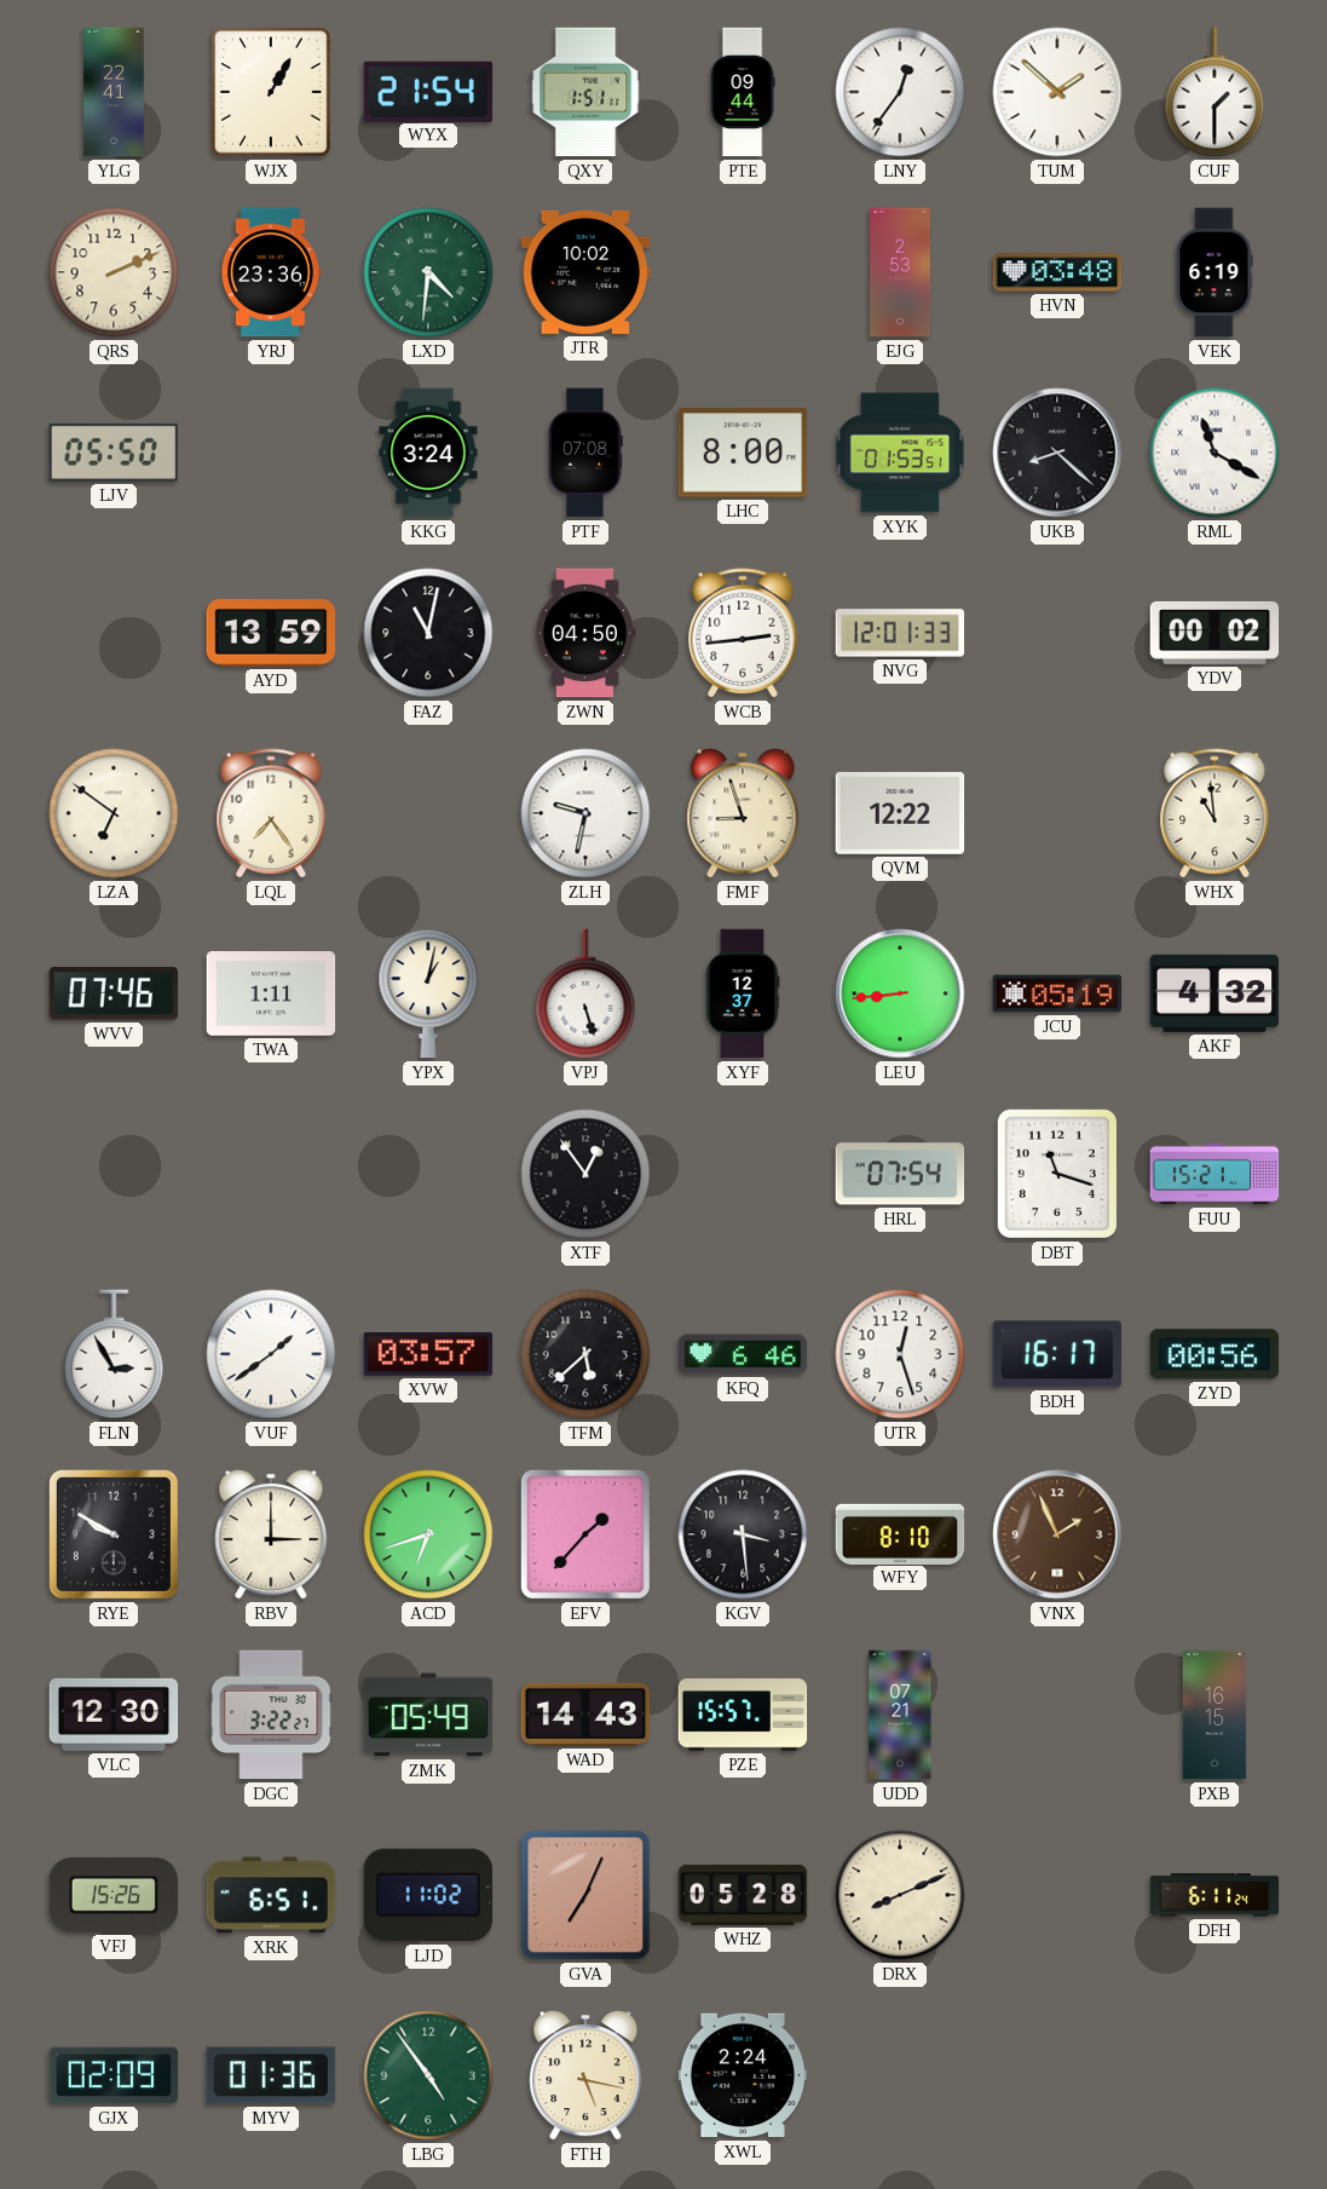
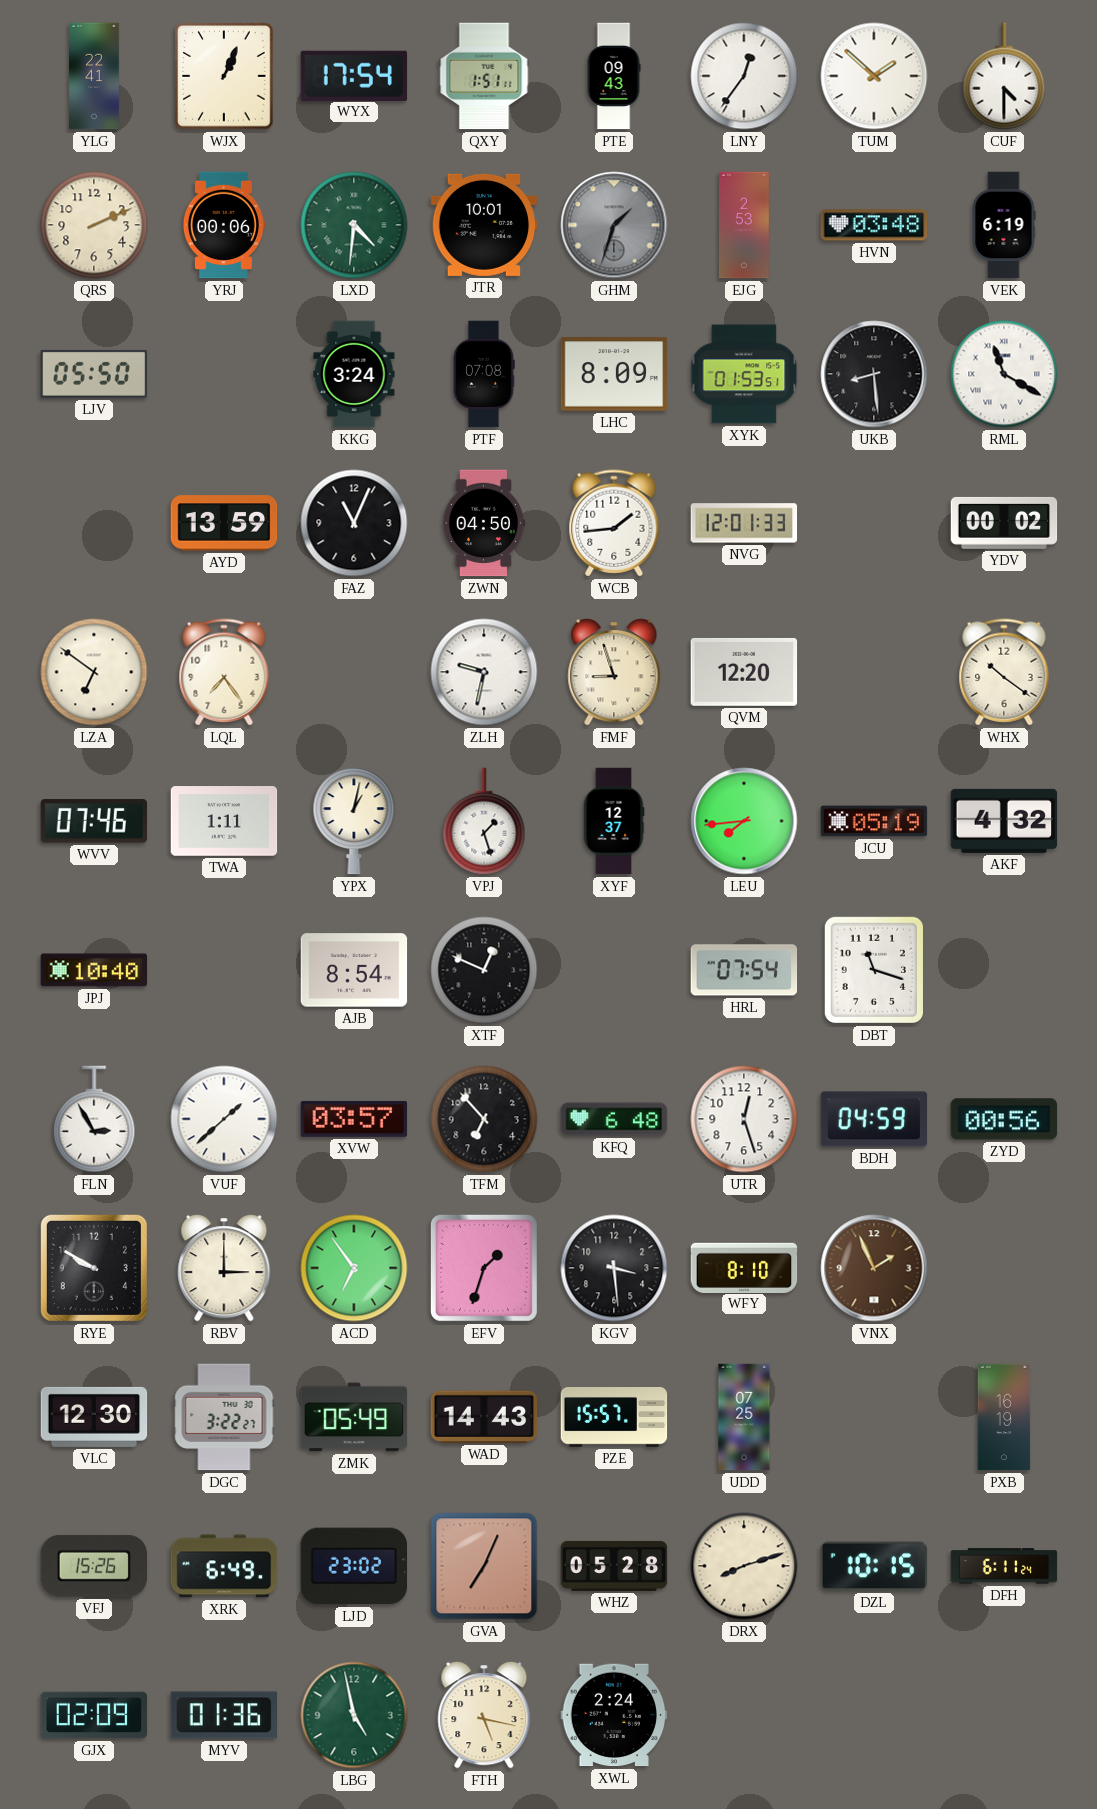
WJX: 1:05 -> 1:04
WYX: 21:54 -> 17:54
PTE: 09:44 -> 09:43
CUF: 1:30 -> 4:30
YRJ: 23:36 -> 00:06
JTR: 10:02 -> 10:01
GHM: none -> 1:33
LHC: 8:00 -> 8:09
UKB: 8:22 -> 8:29
FAZ: 11:02 -> 11:04
WCB: 2:44 -> 1:44
QVM: 12:22 -> 12:20
WHX: 10:59 -> 10:21
VPJ: 5:27 -> 1:27
LEU: 8:44 -> 7:44
JPJ: none -> 10:40
AJB: none -> 8:54
XTF: 12:54 -> 12:49
FUU: 15:21 -> none
VUF: 1:39 -> 1:38
TFM: 5:38 -> 6:53
KFQ: 6:46 -> 6:48
BDH: 16:17 -> 04:59
ACD: 6:42 -> 6:54
EFV: 1:37 -> 1:33
UDD: 07:21 -> 07:25
PXB: 16:15 -> 16:19
XRK: 6:51 -> 6:49
LJD: 11:02 -> 23:02
DRX: 8:11 -> 8:12
DZL: none -> 10:15
LBG: 4:54 -> 4:58
